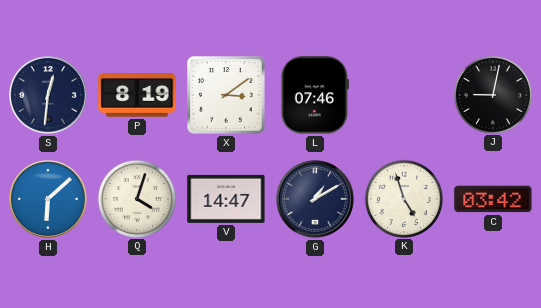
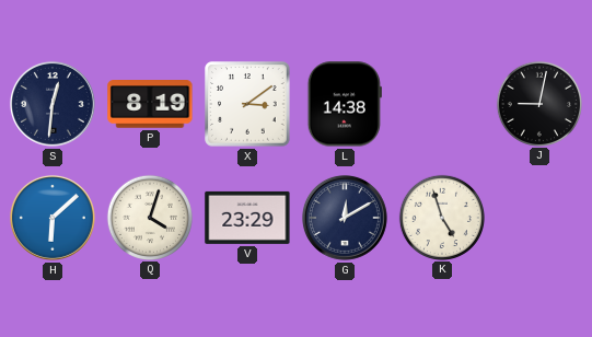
L: 07:46 -> 14:38
V: 14:47 -> 23:29
G: 1:10 -> 12:10
C: 03:42 -> none
